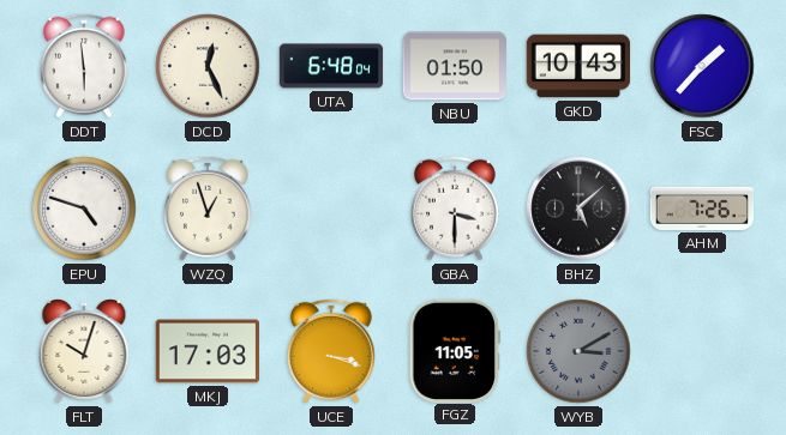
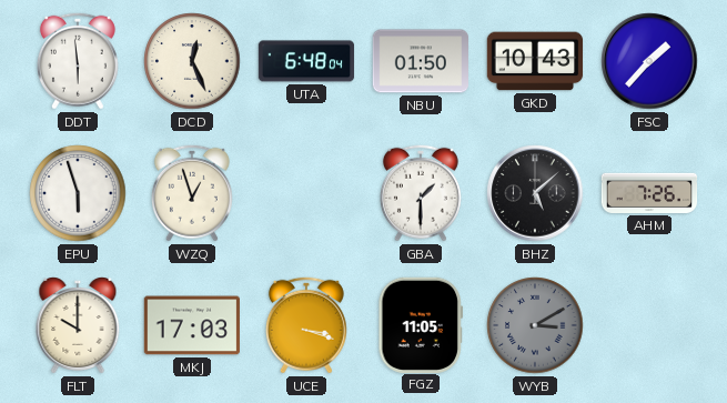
EPU: 4:48 -> 5:57
GBA: 3:30 -> 1:30
FLT: 10:03 -> 10:00
